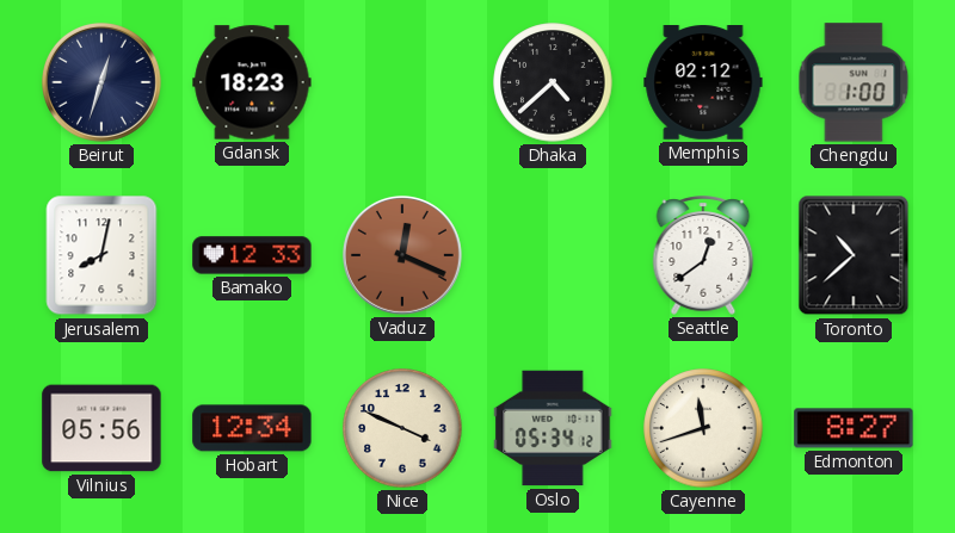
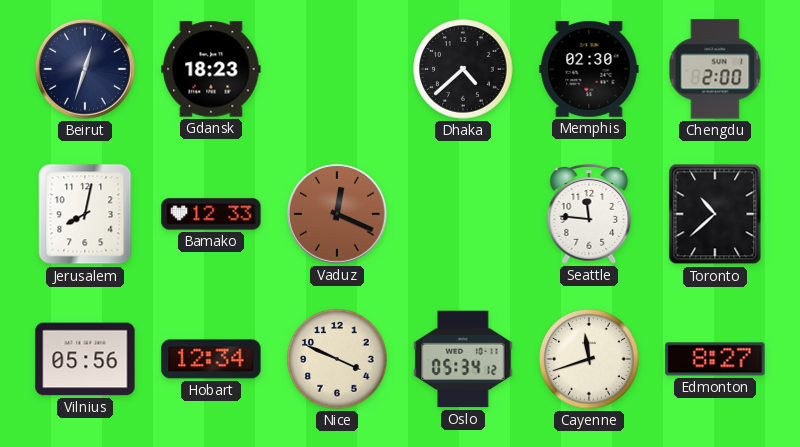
Memphis: 02:12 -> 02:30
Chengdu: 1:00 -> 2:00
Seattle: 12:39 -> 11:46
